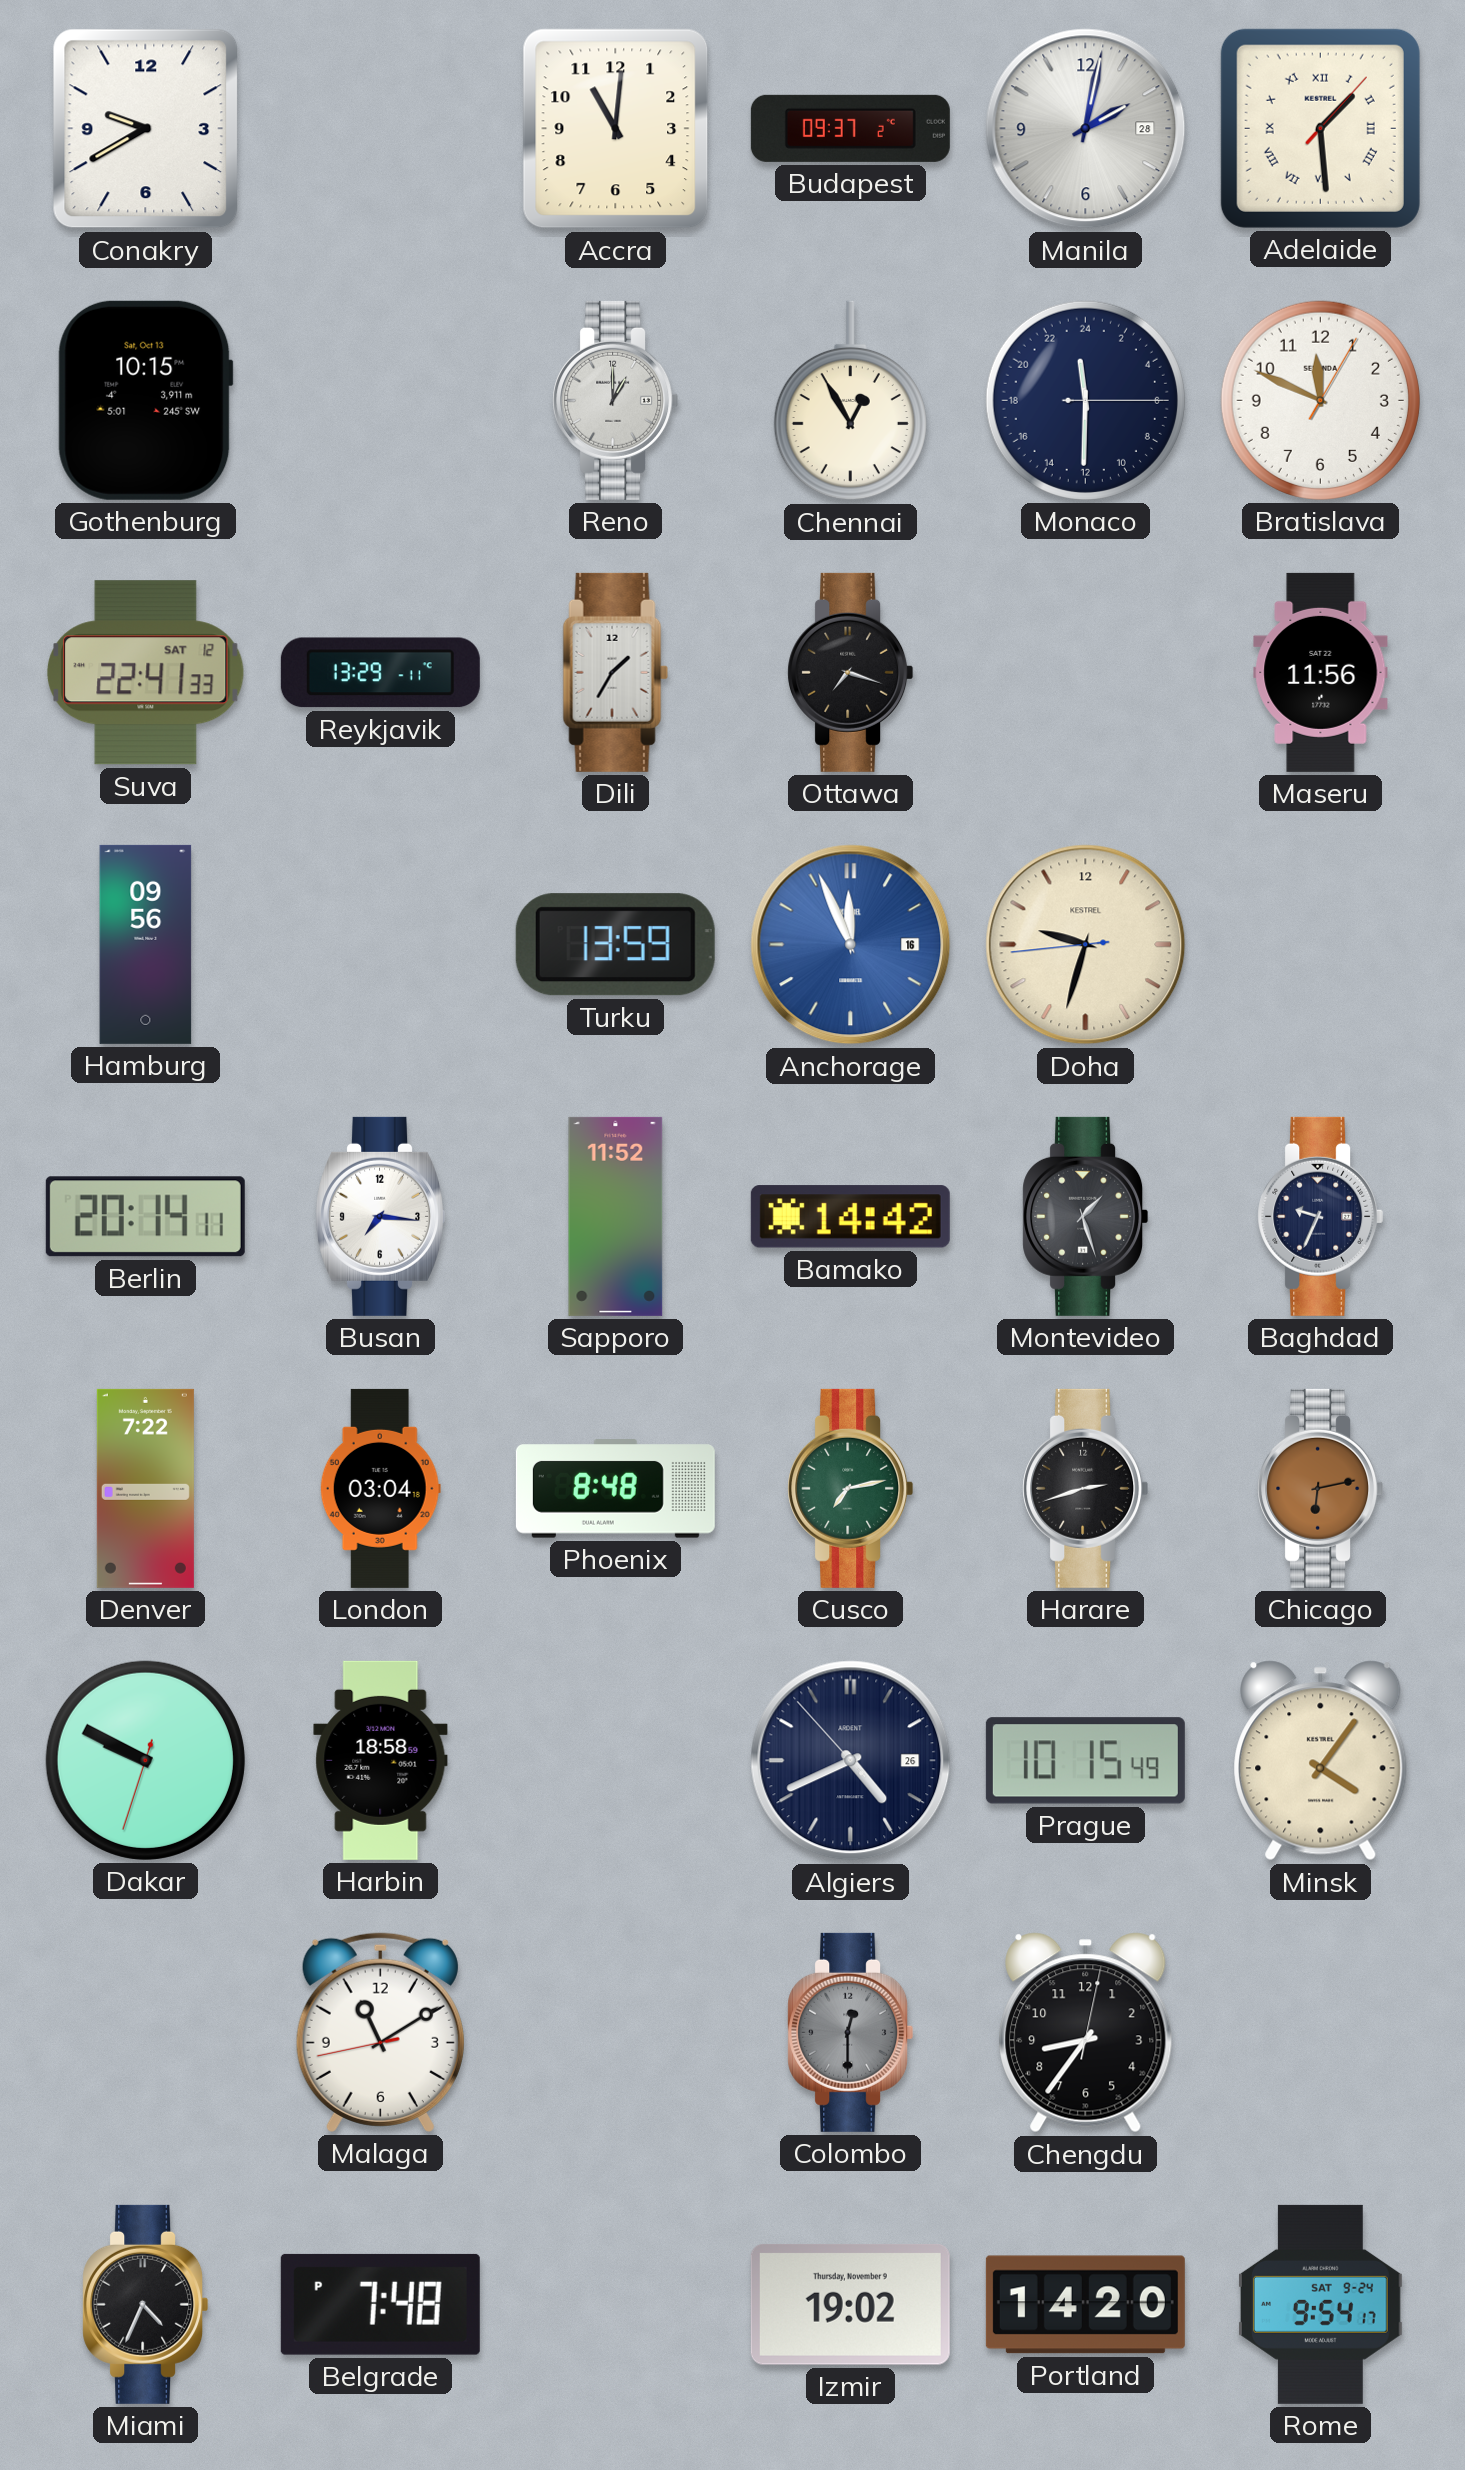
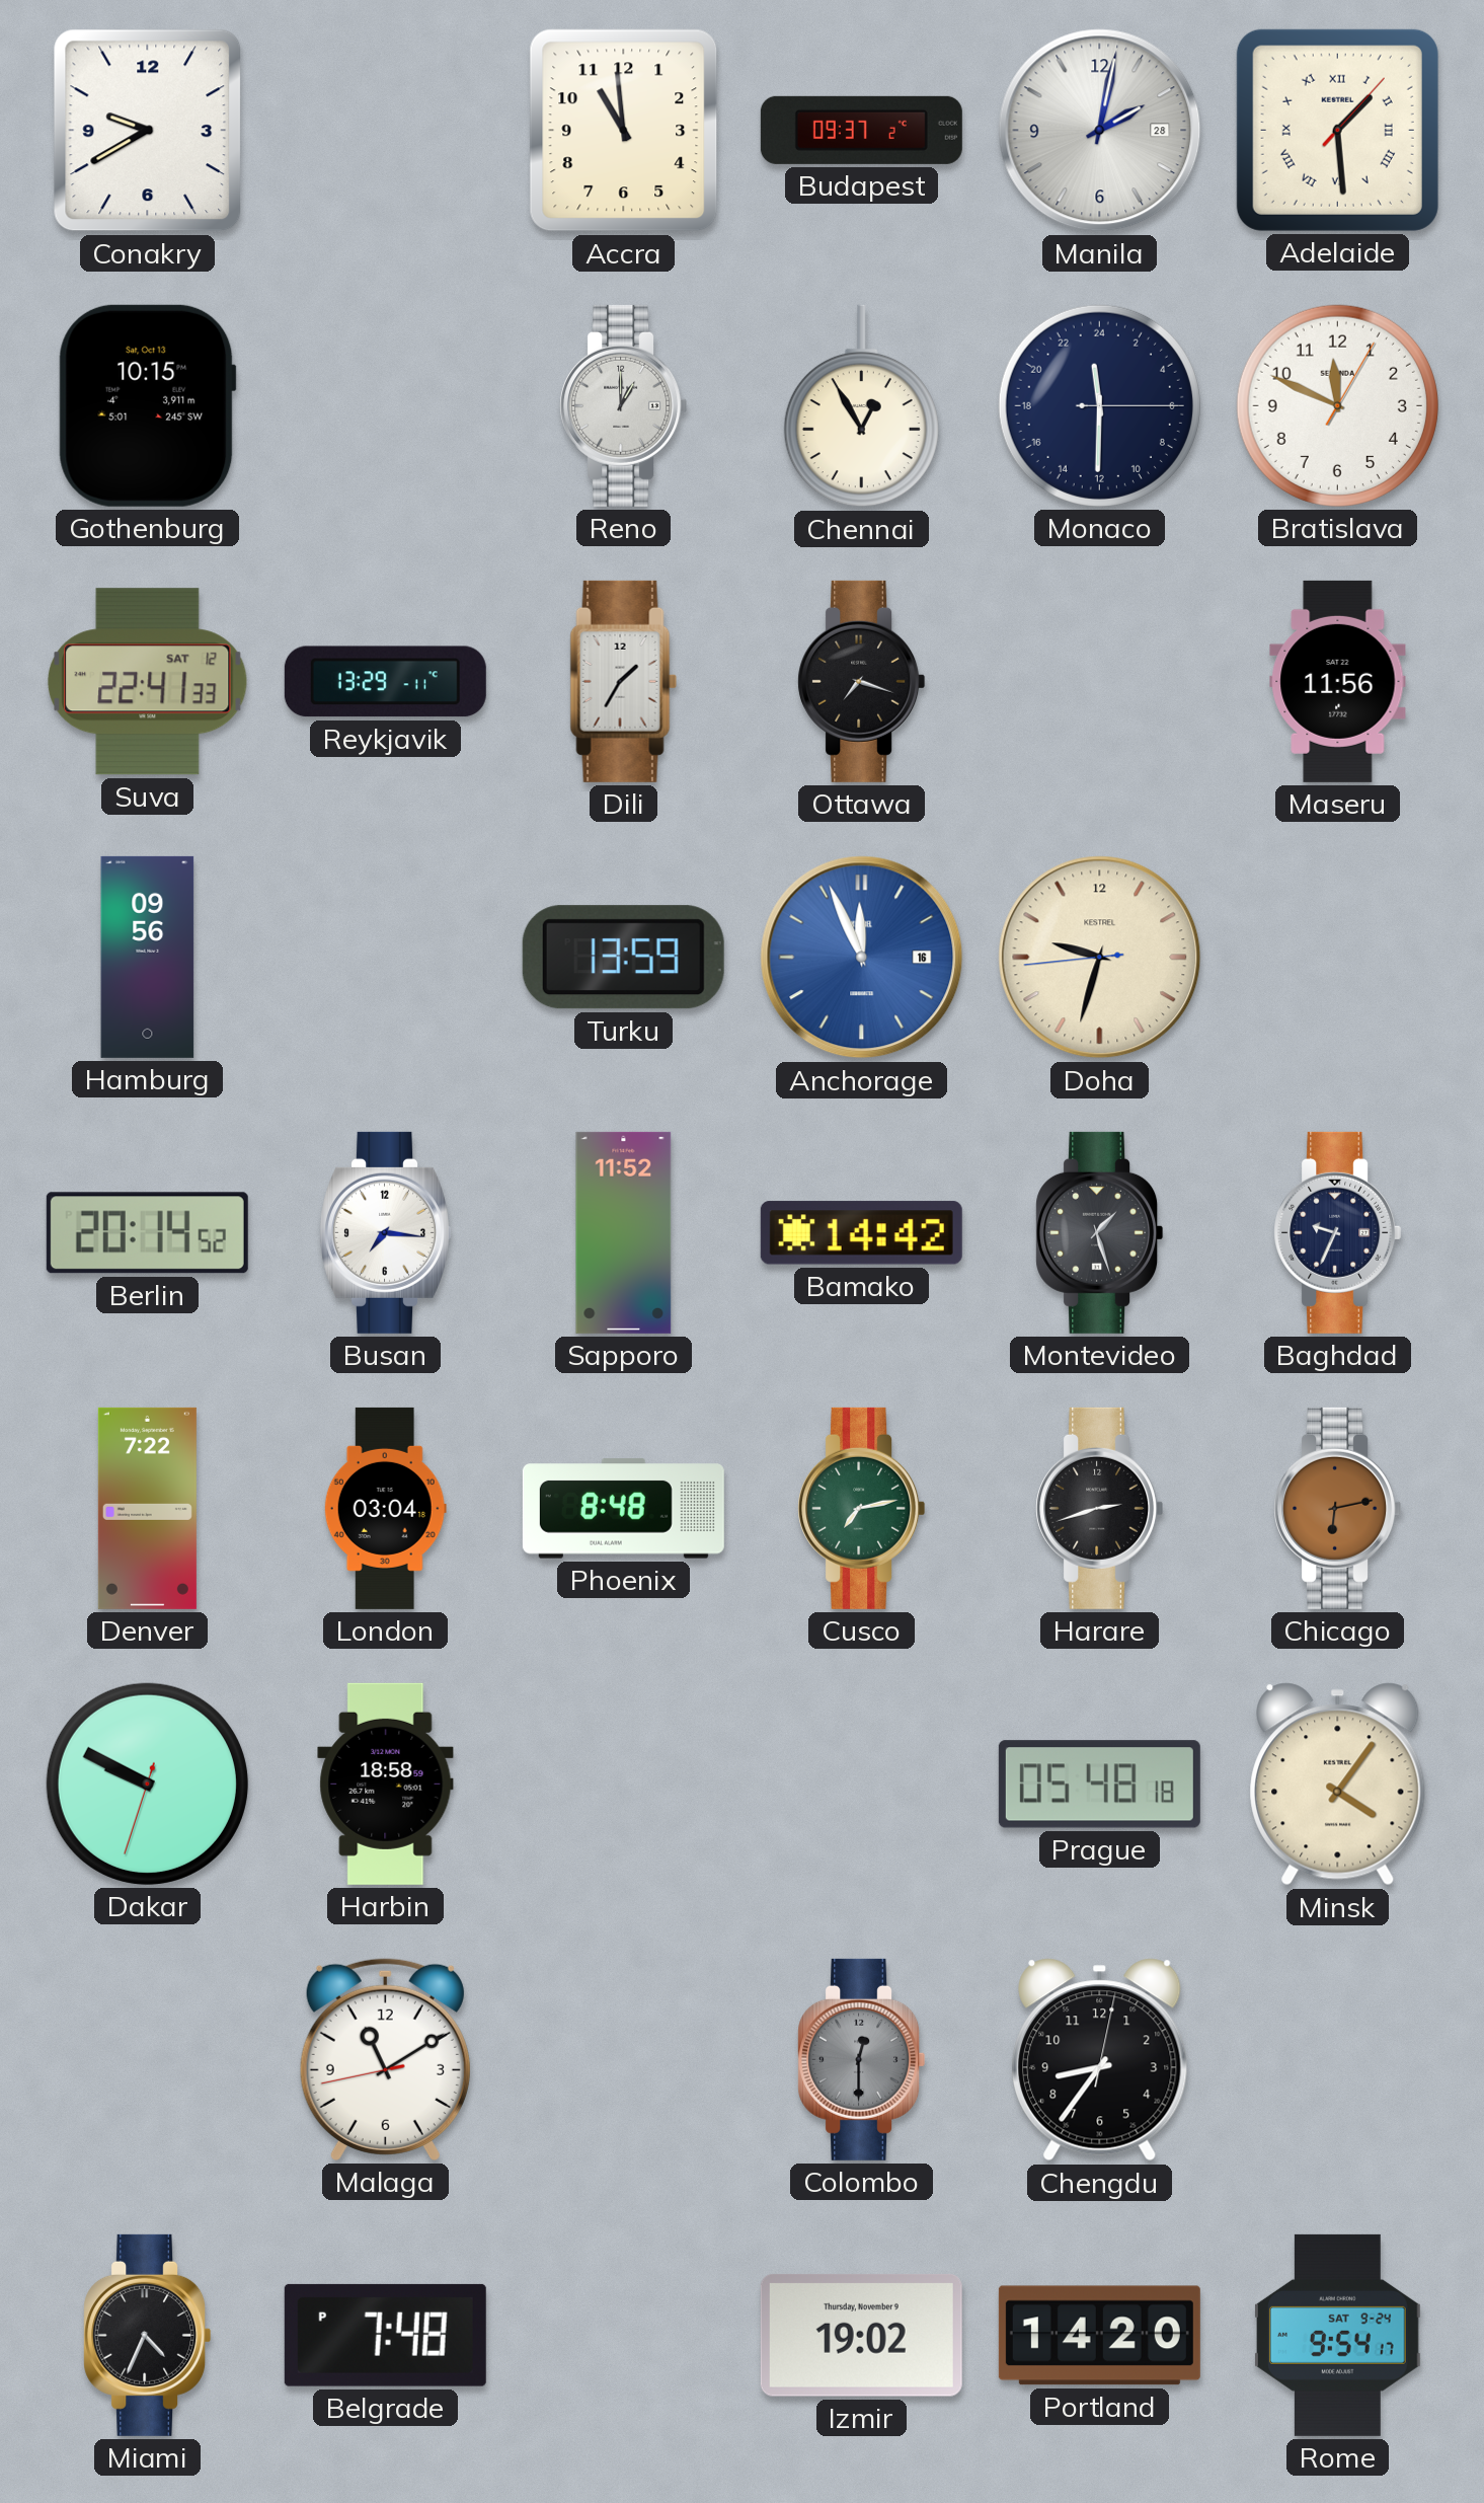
Accra: 11:01 -> 10:59
Berlin: 20:14:11 -> 20:14:52
Algiers: 4:40 -> none
Prague: 10:15 -> 05:48
